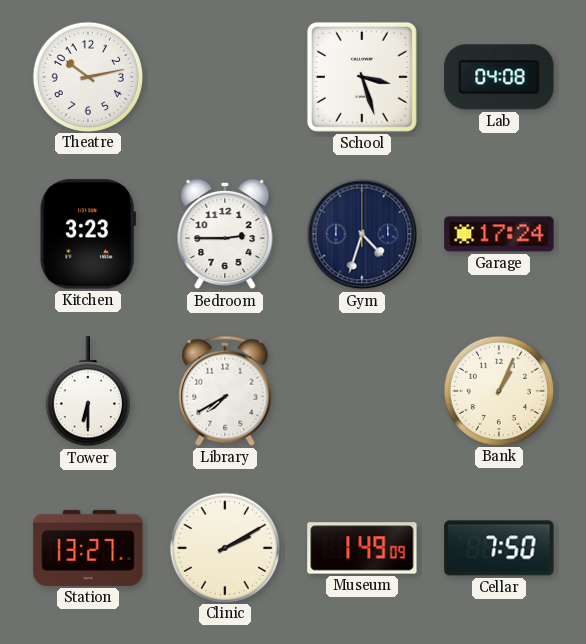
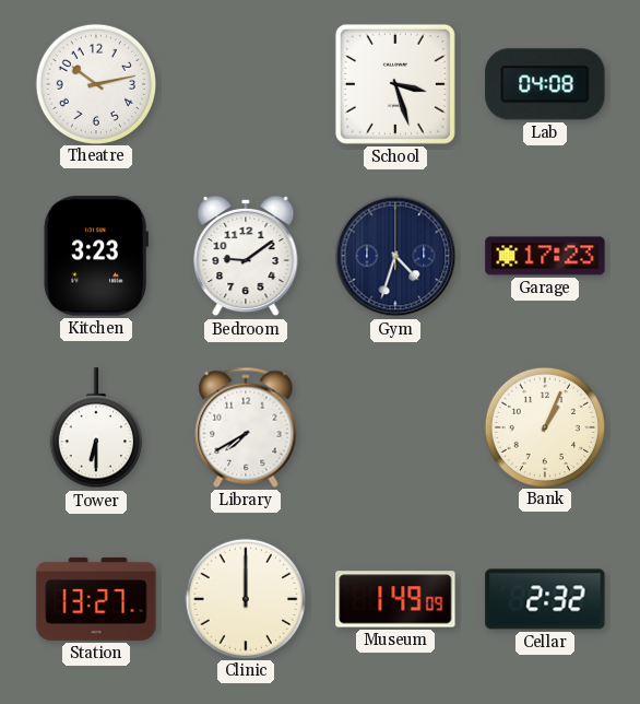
Bedroom: 2:45 -> 9:09
Garage: 17:24 -> 17:23
Clinic: 2:10 -> 12:00
Cellar: 7:50 -> 2:32
